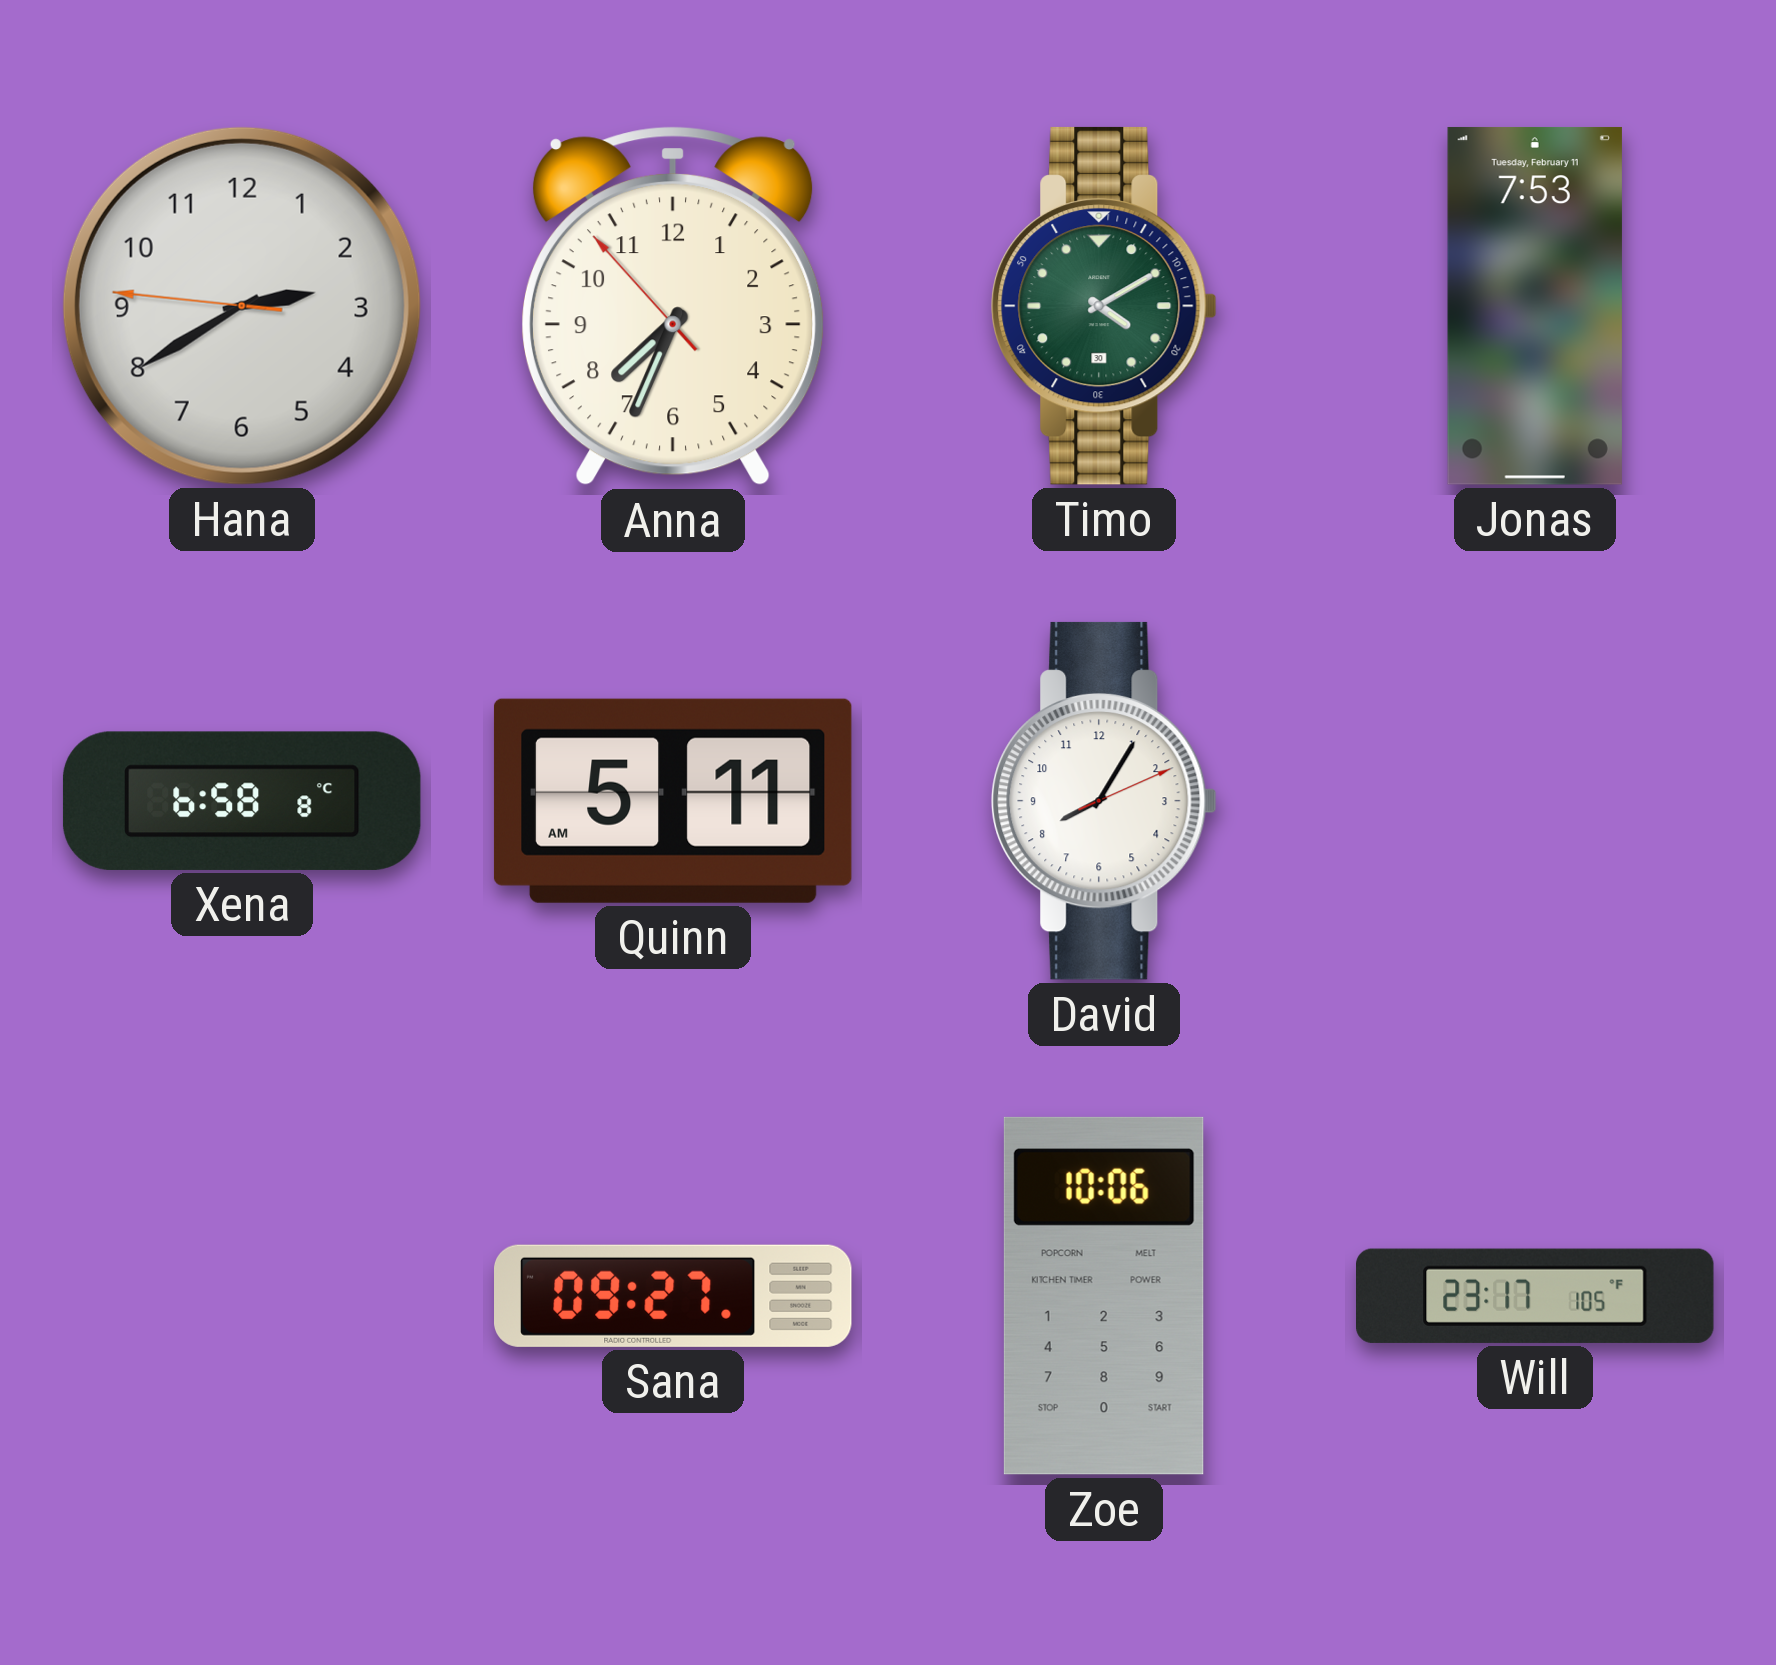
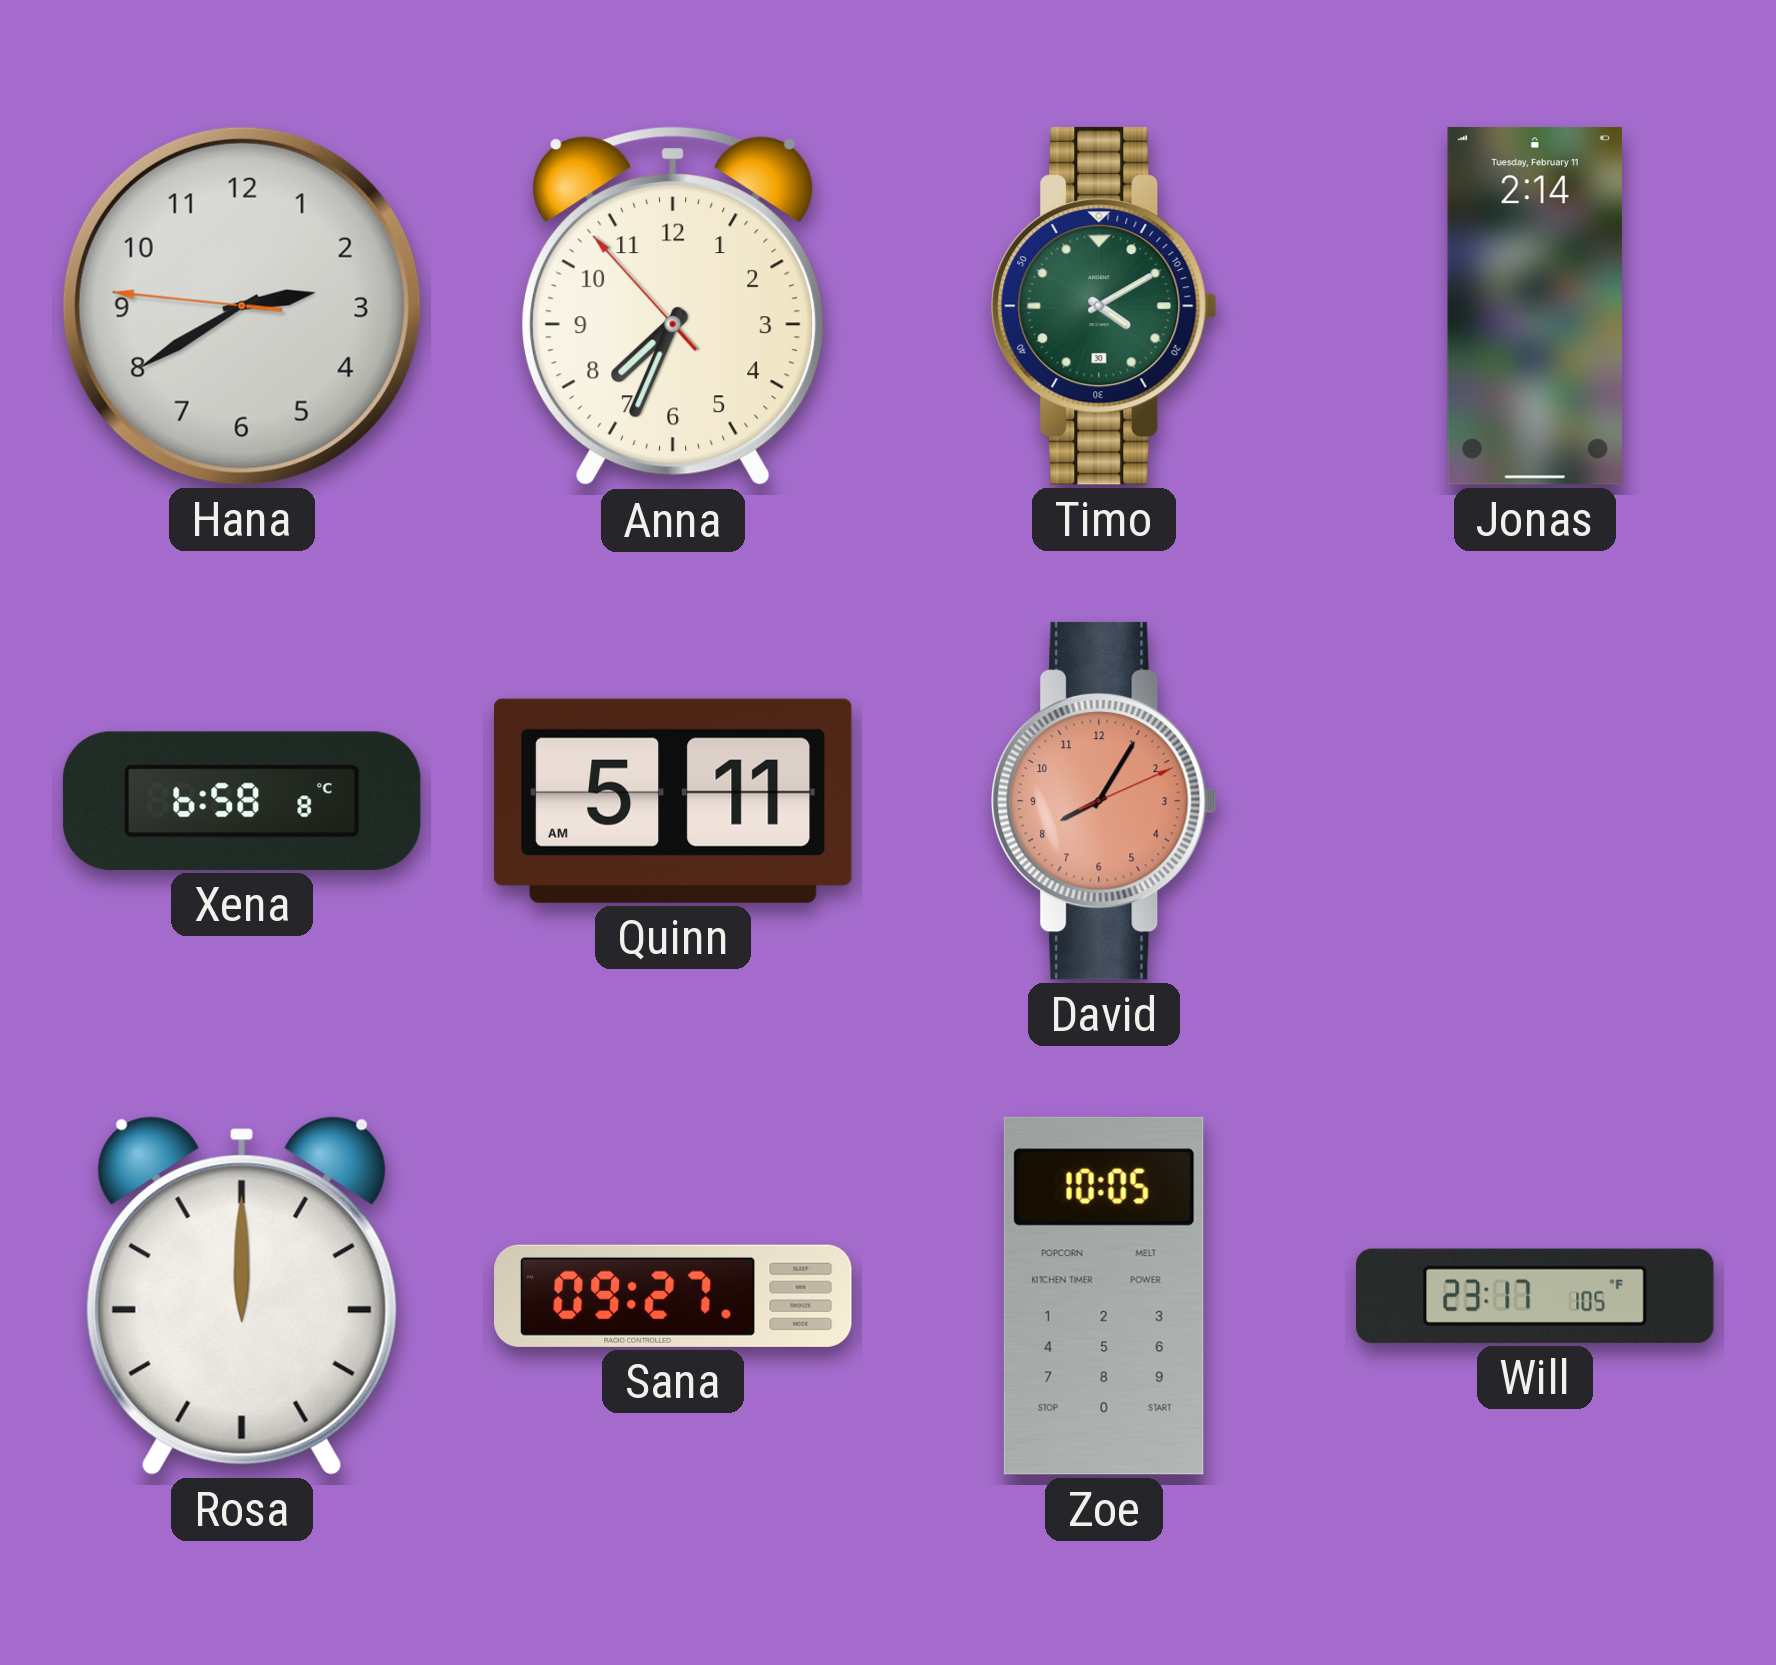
Jonas: 7:53 -> 2:14
David dial: white -> salmon
Rosa: none -> 12:00
Zoe: 10:06 -> 10:05
